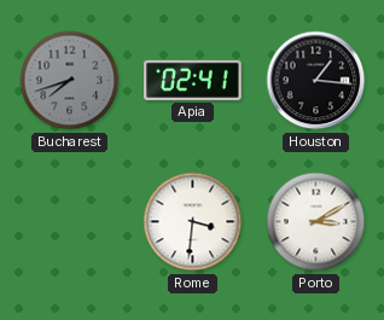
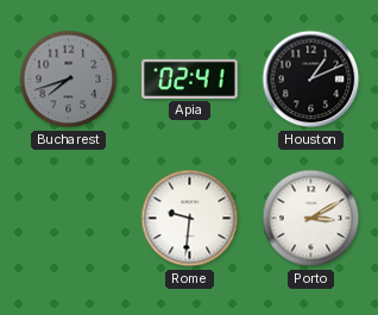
Houston: 1:16 -> 1:11
Rome: 3:31 -> 9:31
